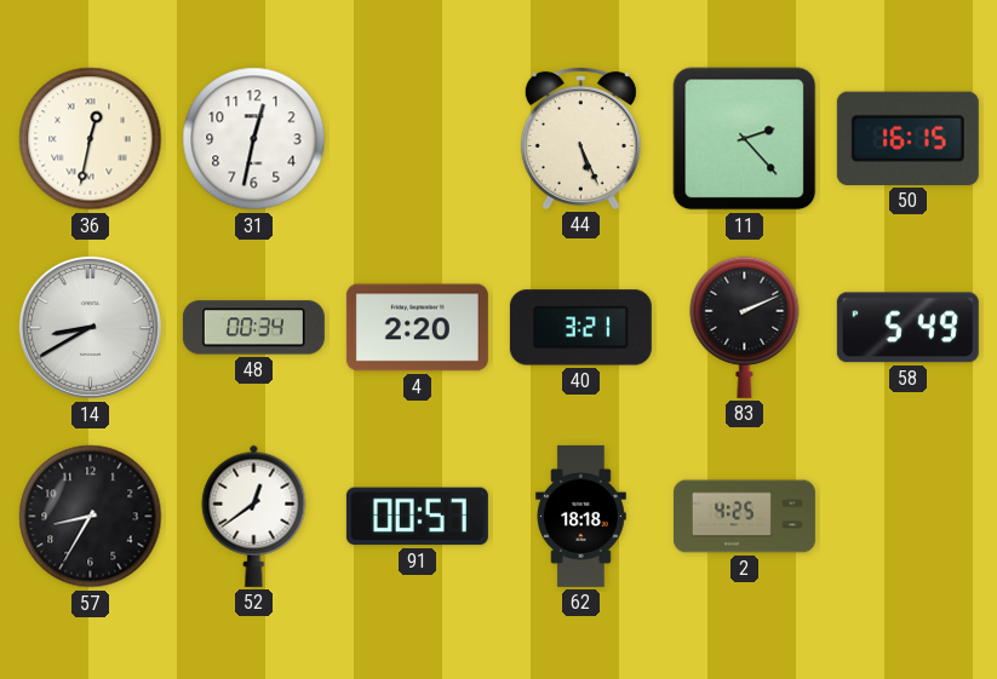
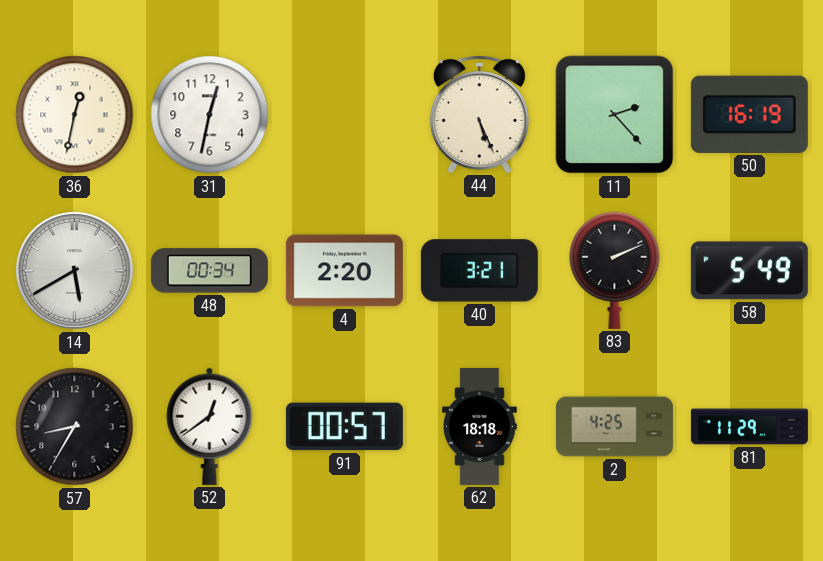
50: 16:15 -> 16:19
14: 8:40 -> 5:40
81: none -> 11:29
